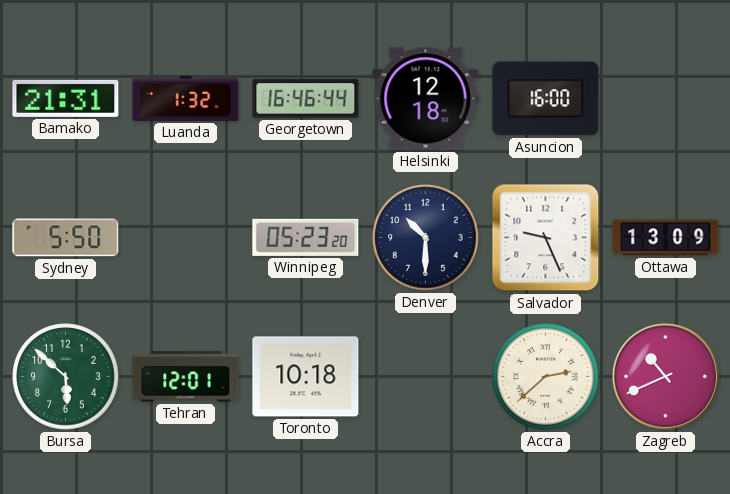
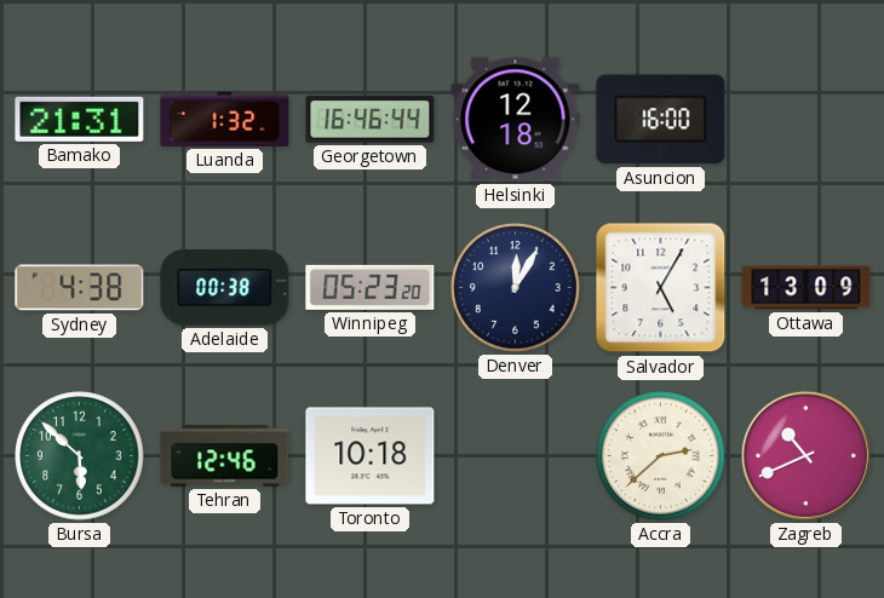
Sydney: 5:50 -> 4:38
Adelaide: none -> 00:38
Denver: 10:30 -> 12:05
Salvador: 9:26 -> 5:05
Tehran: 12:01 -> 12:46
